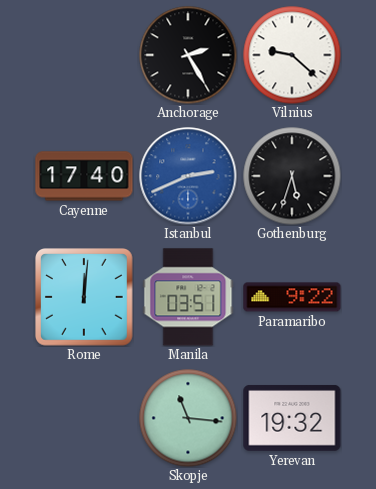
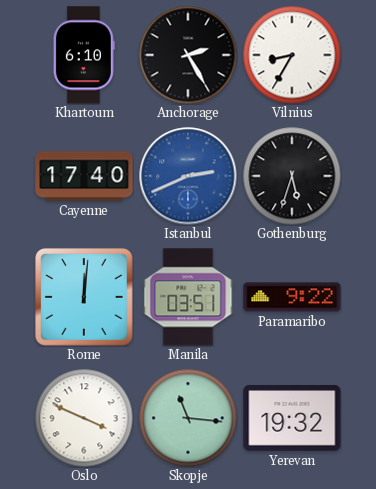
Khartoum: none -> 6:10
Vilnius: 9:22 -> 8:35
Oslo: none -> 3:49
